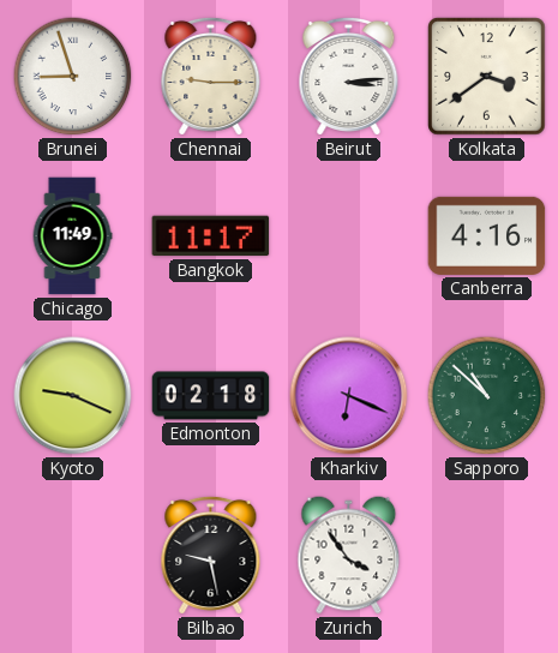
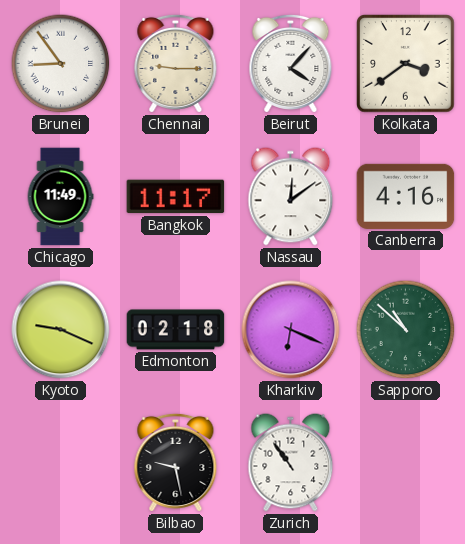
Brunei: 8:57 -> 8:54
Beirut: 3:14 -> 4:07
Nassau: none -> 12:09
Zurich: 3:54 -> 10:54
